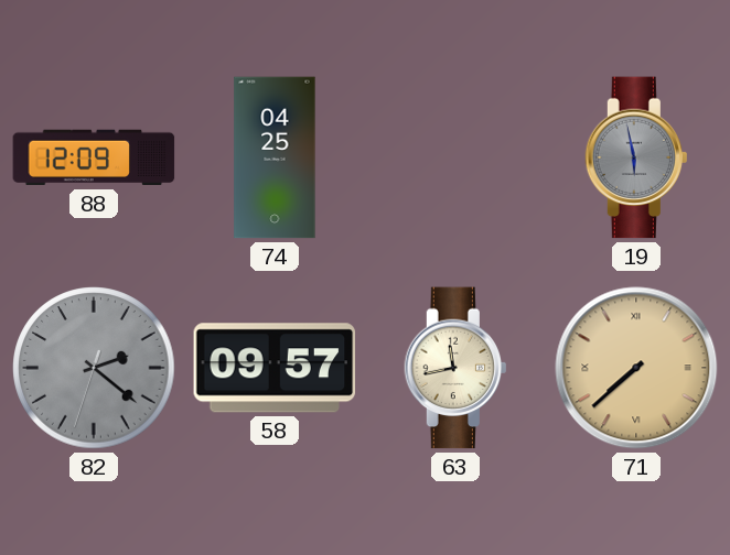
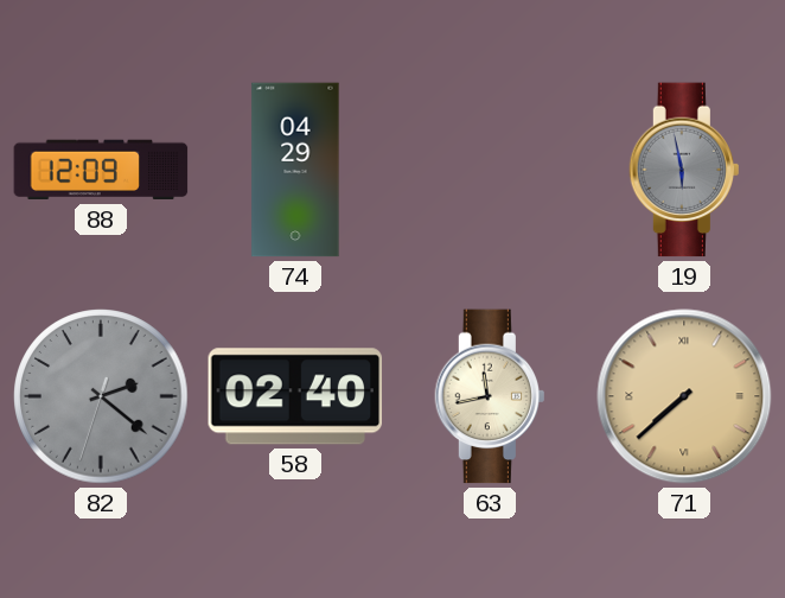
74: 04:25 -> 04:29
58: 09:57 -> 02:40
